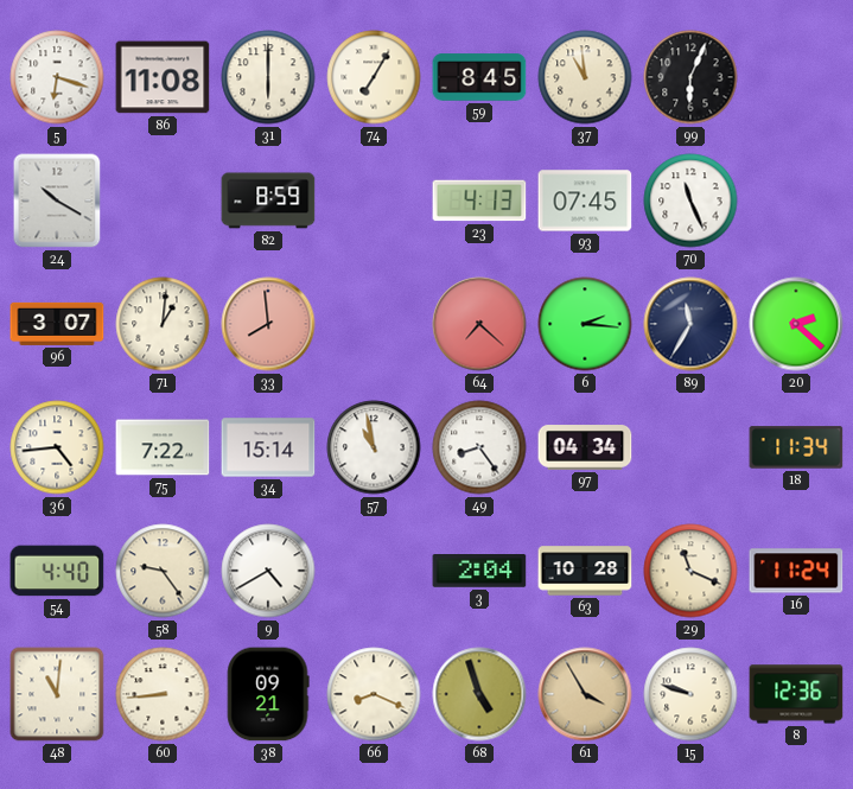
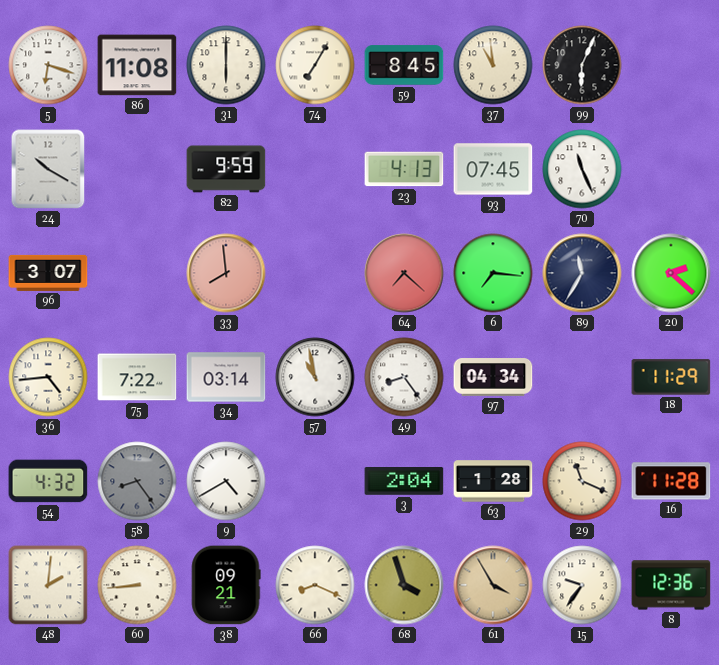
82: 8:59 -> 9:59
71: 1:01 -> none
6: 2:16 -> 7:16
34: 15:14 -> 03:14
18: 11:34 -> 11:29
54: 4:40 -> 4:32
58: 9:24 -> 8:24
58 dial: cream -> grey
63: 10:28 -> 1:28
16: 11:24 -> 11:28
48: 11:01 -> 2:01
68: 4:57 -> 3:57
15: 9:48 -> 9:36
